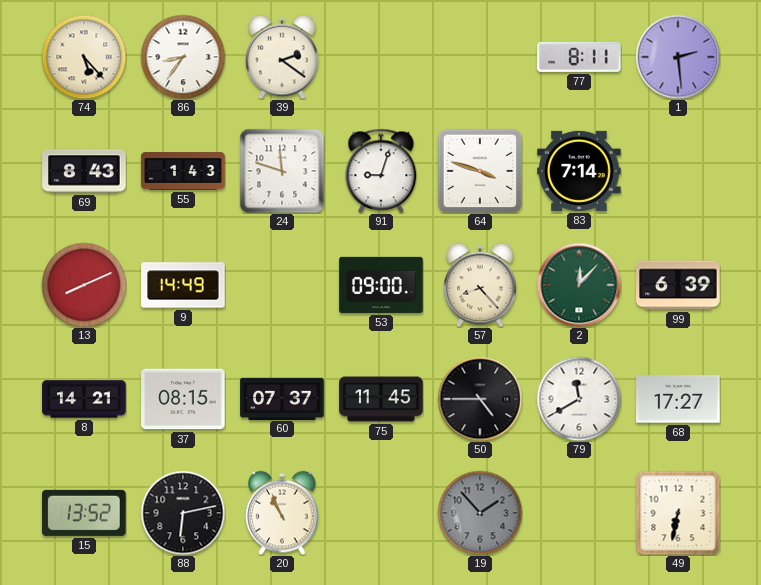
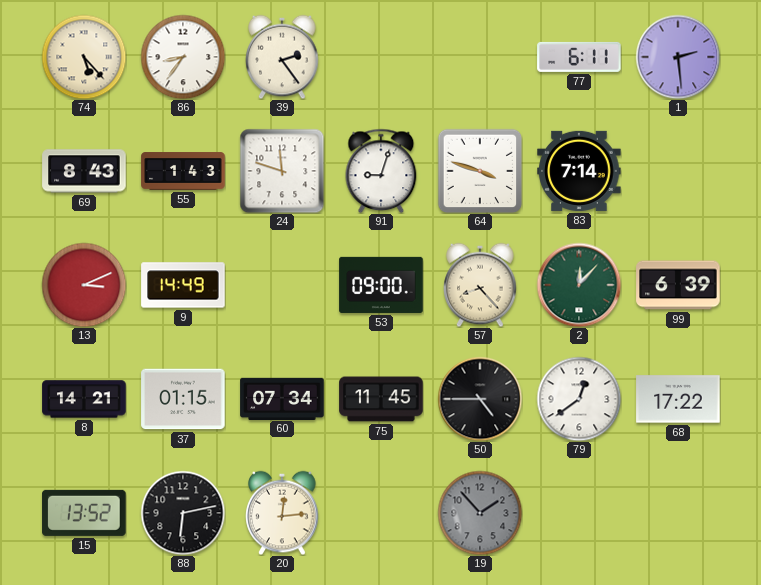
39: 2:21 -> 2:24
77: 8:11 -> 6:11
13: 8:11 -> 3:11
37: 08:15 -> 01:15
60: 07:37 -> 07:34
79: 11:40 -> 12:39
68: 17:27 -> 17:22
20: 10:56 -> 12:14
49: 6:32 -> none
